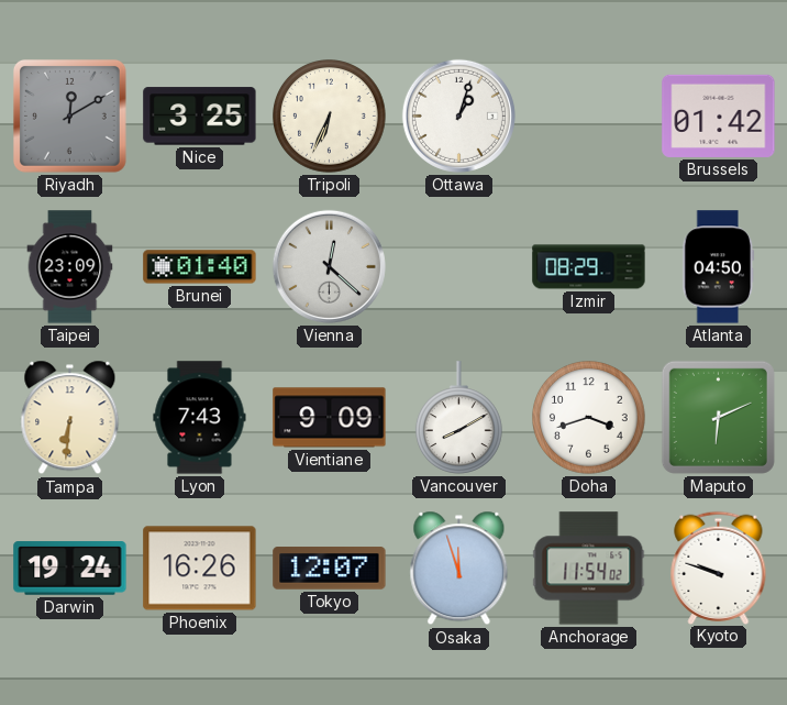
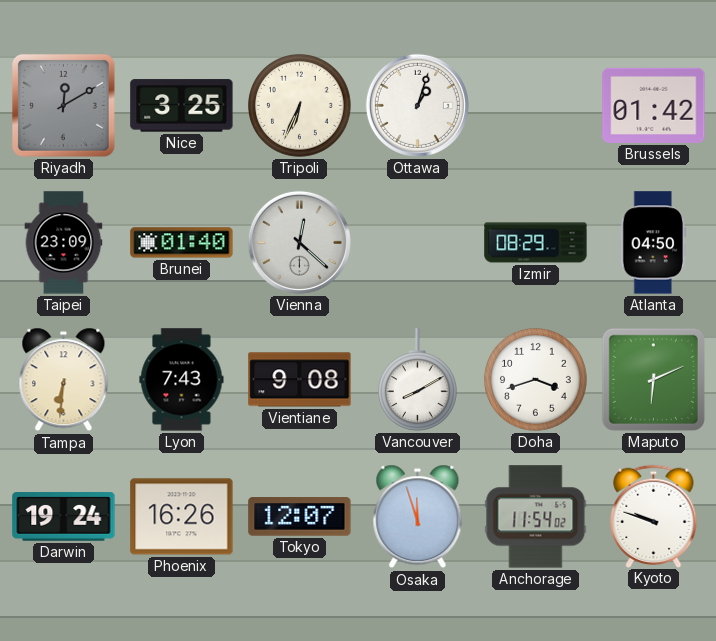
Vientiane: 9:09 -> 9:08
